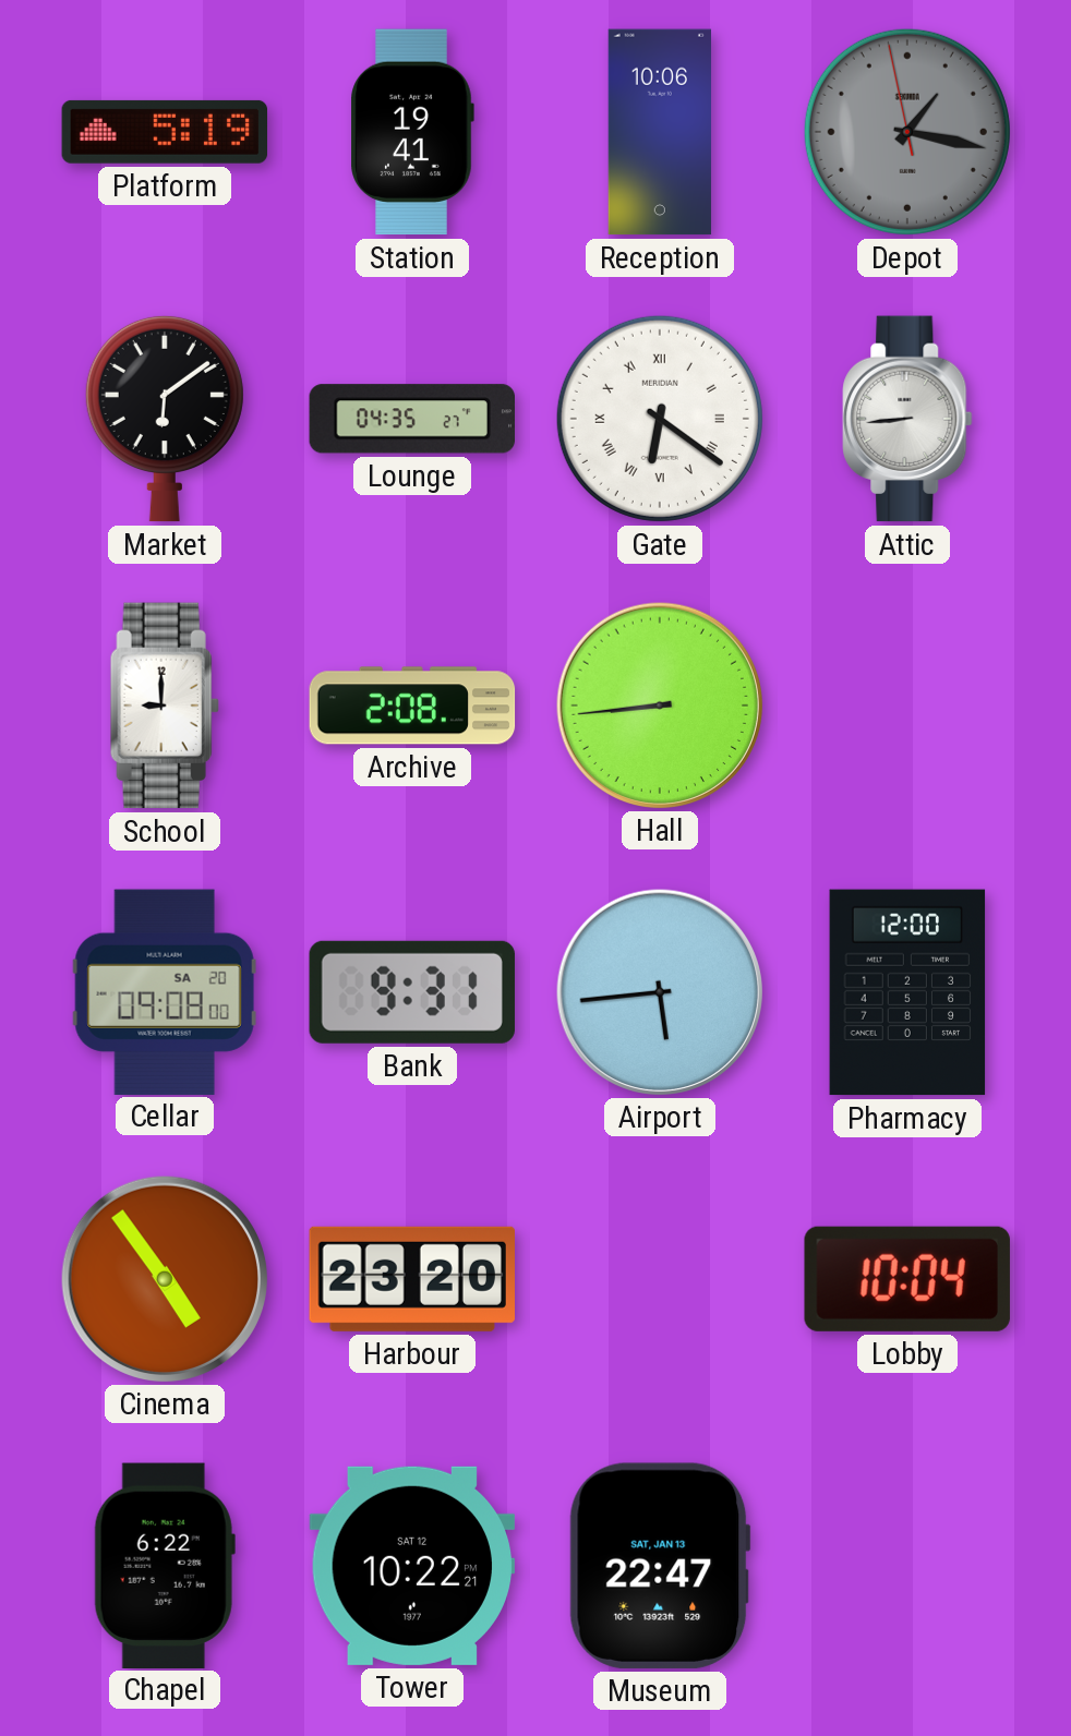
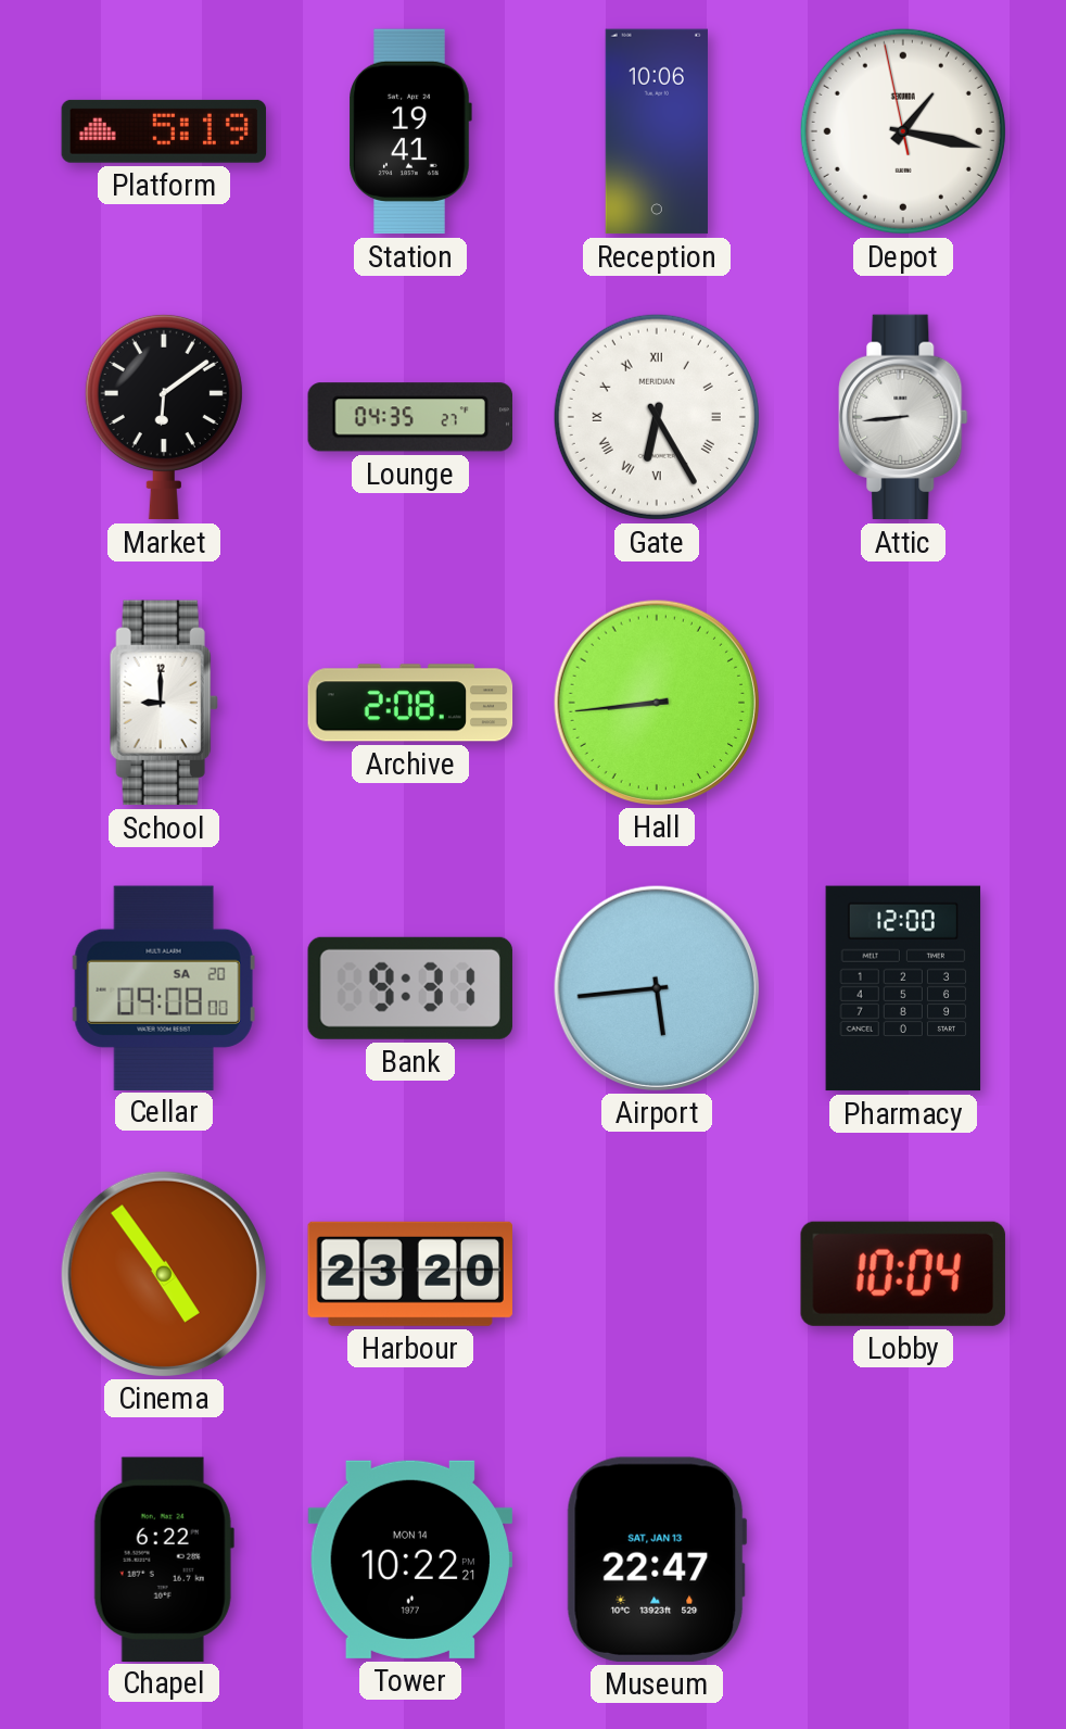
Depot dial: grey -> white
Gate: 6:21 -> 6:25
Tower date: SAT 12 -> MON 14
